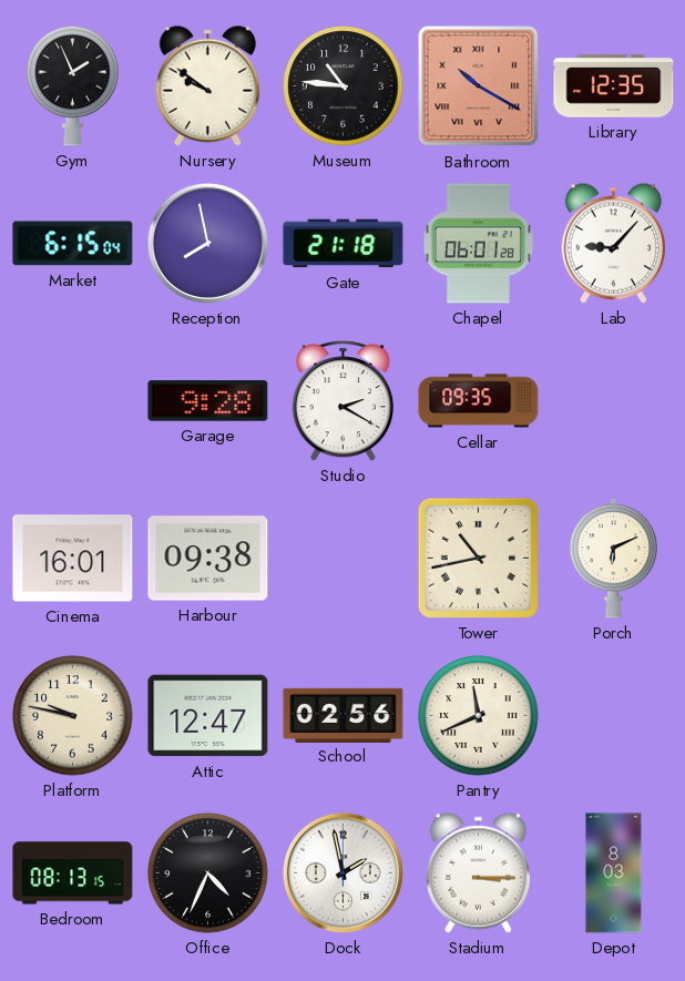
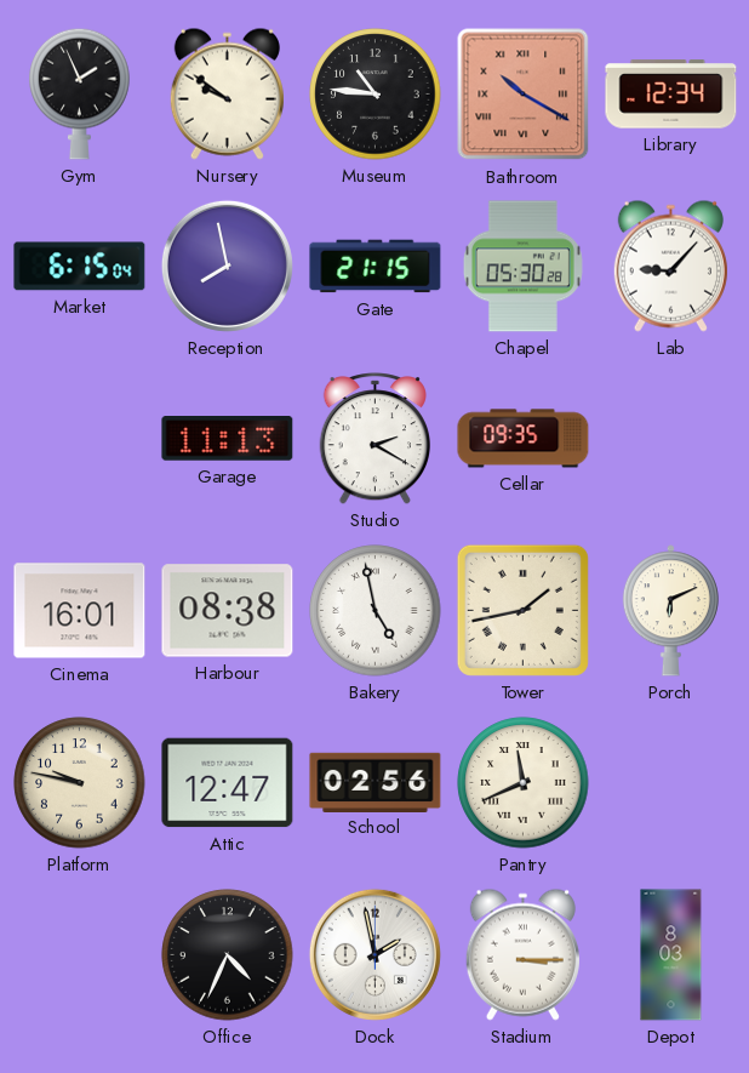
Library: 12:35 -> 12:34
Gate: 21:18 -> 21:15
Chapel: 06:01 -> 05:30
Garage: 9:28 -> 11:13
Harbour: 09:38 -> 08:38
Bakery: none -> 4:58
Tower: 10:43 -> 1:43
Bedroom: 08:13 -> none
